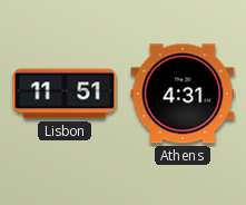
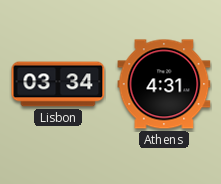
Lisbon: 11:51 -> 03:34
